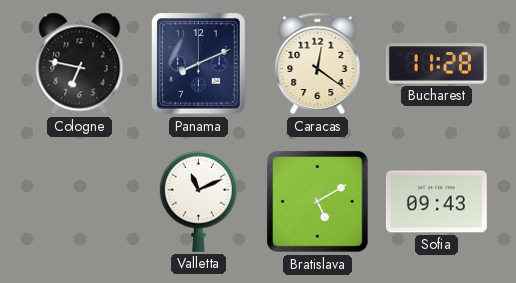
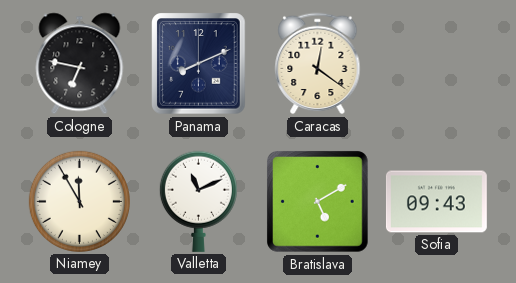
Bucharest: 11:28 -> none
Niamey: none -> 11:55
